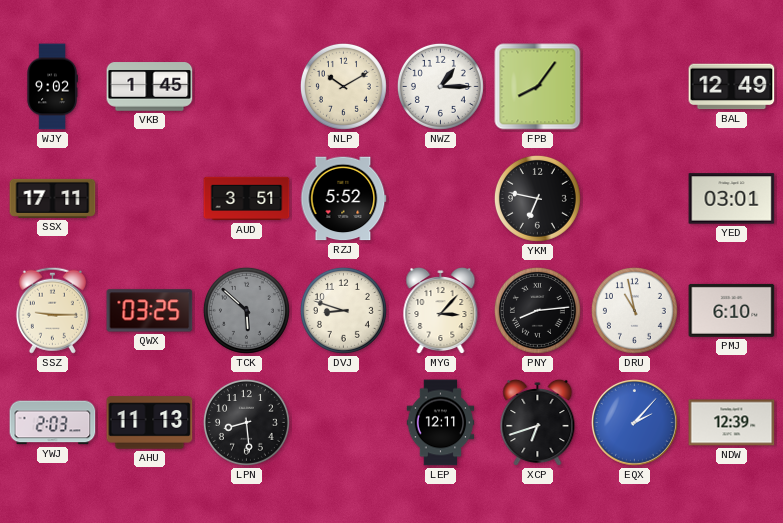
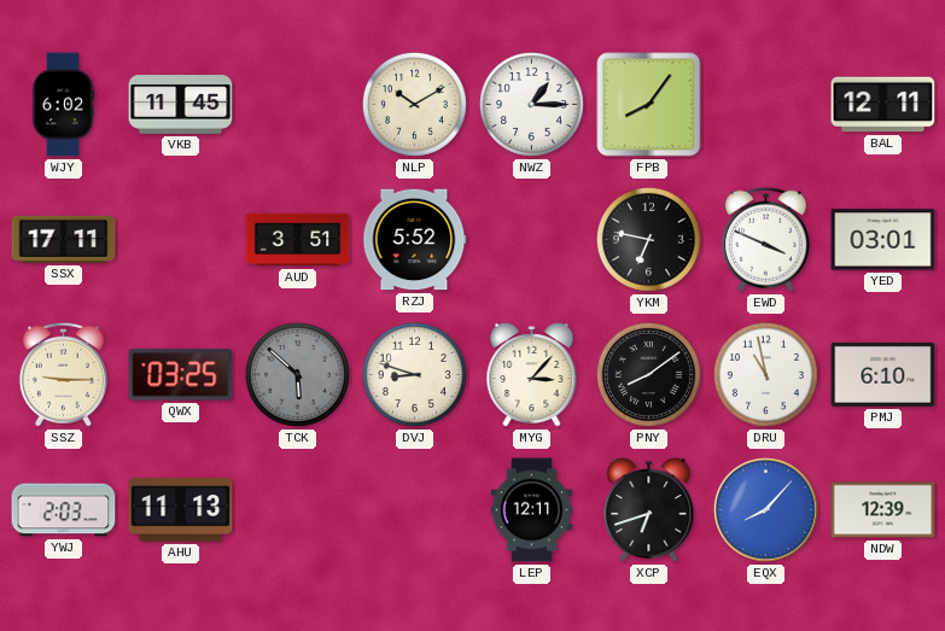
WJY: 9:02 -> 6:02
VKB: 1:45 -> 11:45
BAL: 12:49 -> 12:11
EWD: none -> 3:49
PNY: 8:14 -> 8:09
LPN: 8:29 -> none
EQX: 2:07 -> 8:07
